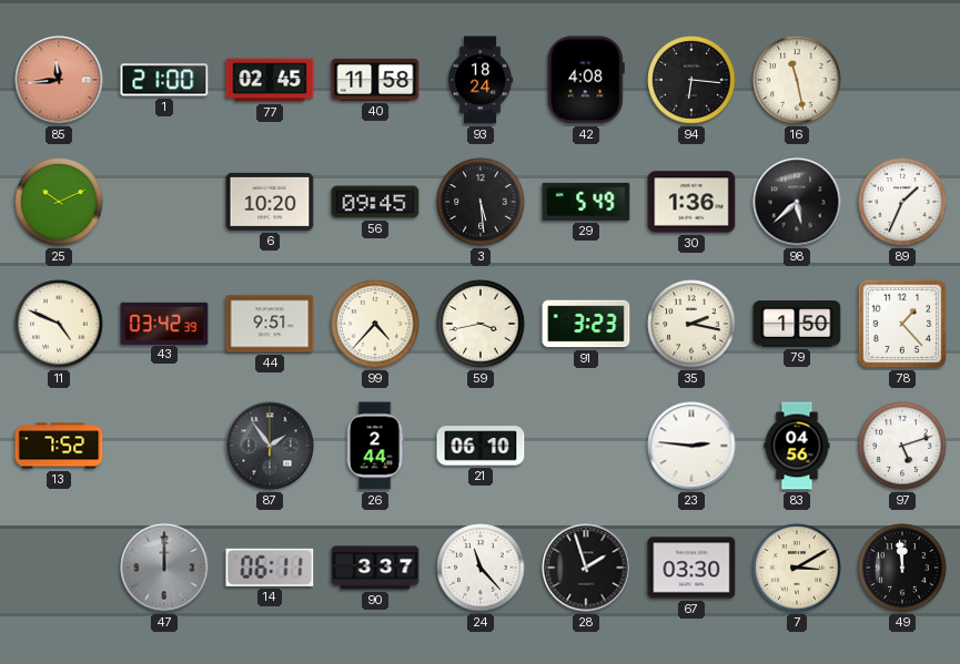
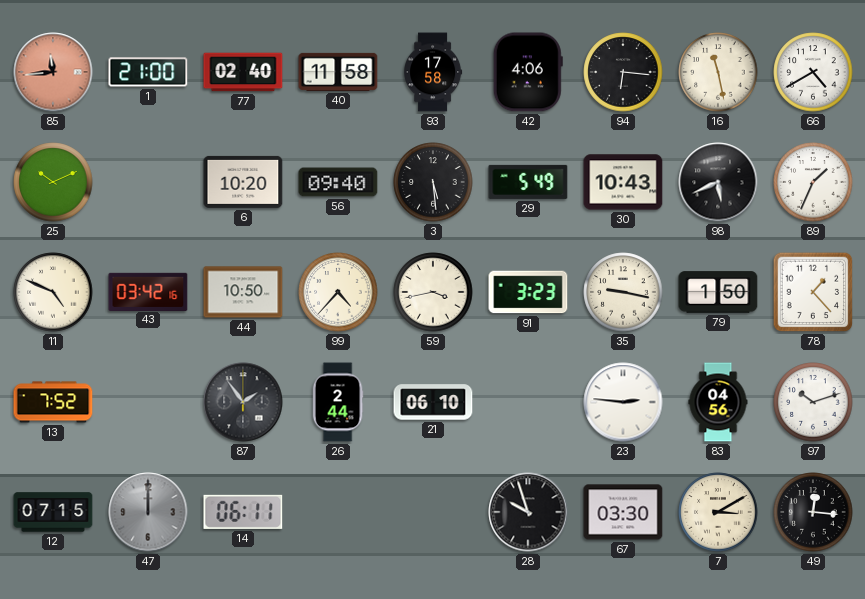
77: 02:45 -> 02:40
93: 18:24 -> 17:58
42: 4:08 -> 4:06
66: none -> 4:40
56: 09:45 -> 09:40
30: 1:36 -> 10:43
98: 5:38 -> 5:41
43: 03:42:39 -> 03:42:16
44: 9:51 -> 10:50
35: 2:17 -> 9:17
97: 5:12 -> 10:12
12: none -> 07:15
90: 3:37 -> none
24: 11:23 -> none
28: 1:57 -> 9:57
49: 11:59 -> 12:16
